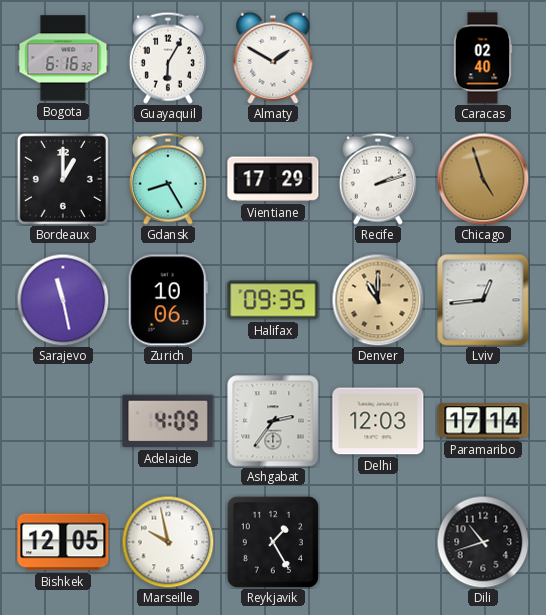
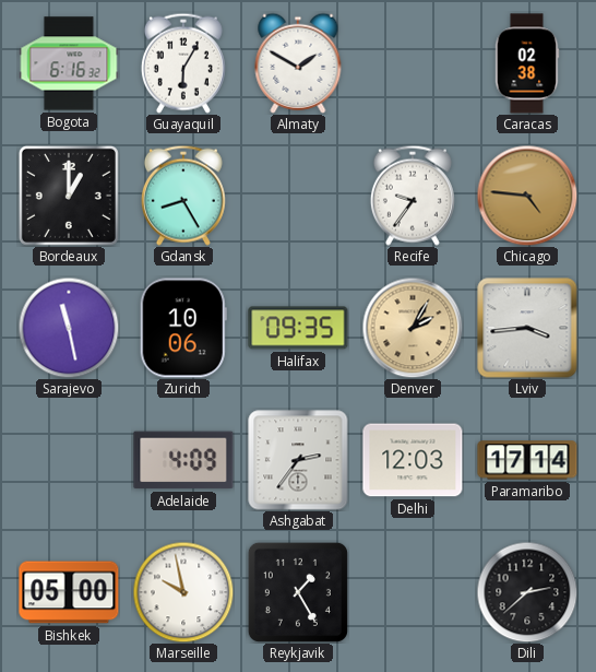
Caracas: 02:40 -> 02:38
Vientiane: 17:29 -> none
Recife: 2:12 -> 9:36
Chicago: 4:57 -> 4:46
Denver: 11:00 -> 2:05
Lviv: 12:44 -> 3:44
Bishkek: 12:05 -> 05:00
Dili: 10:42 -> 2:38
